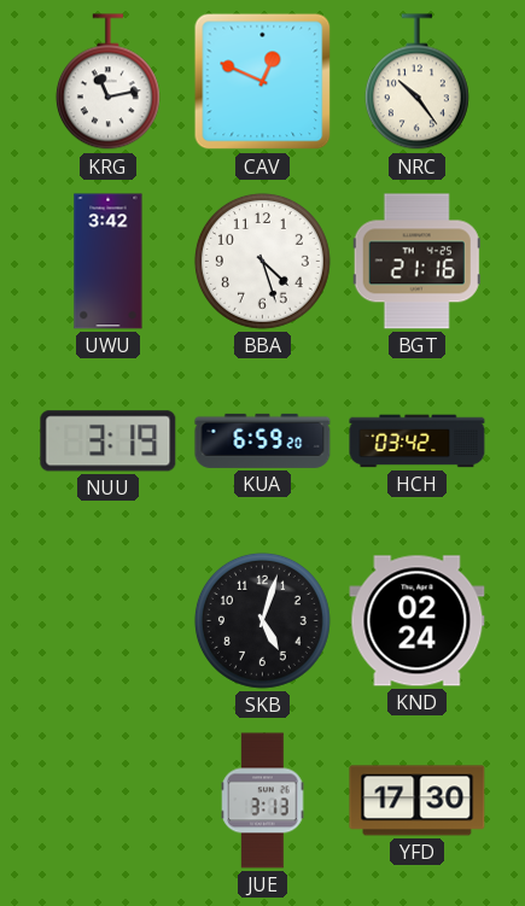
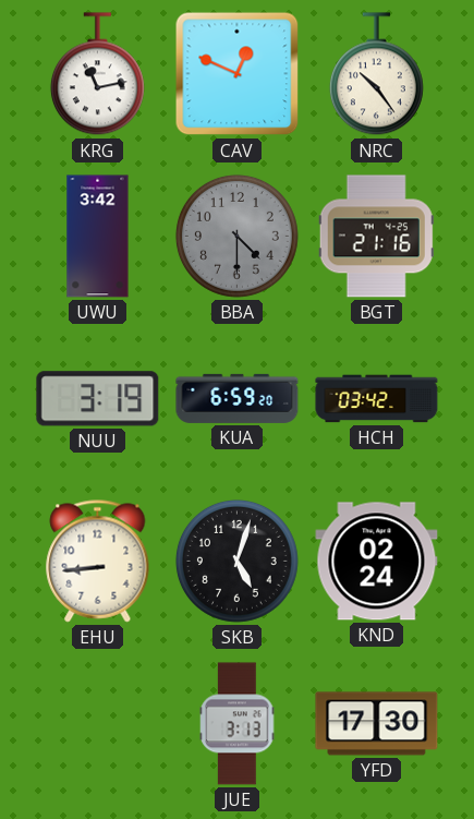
BBA: 4:27 -> 4:30
BBA dial: white -> grey
EHU: none -> 8:44
